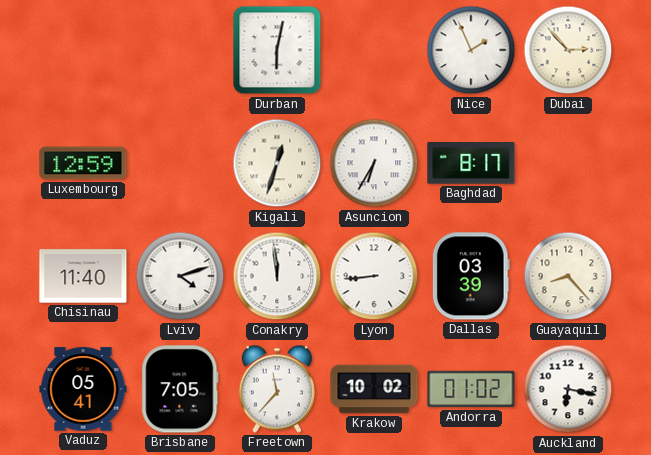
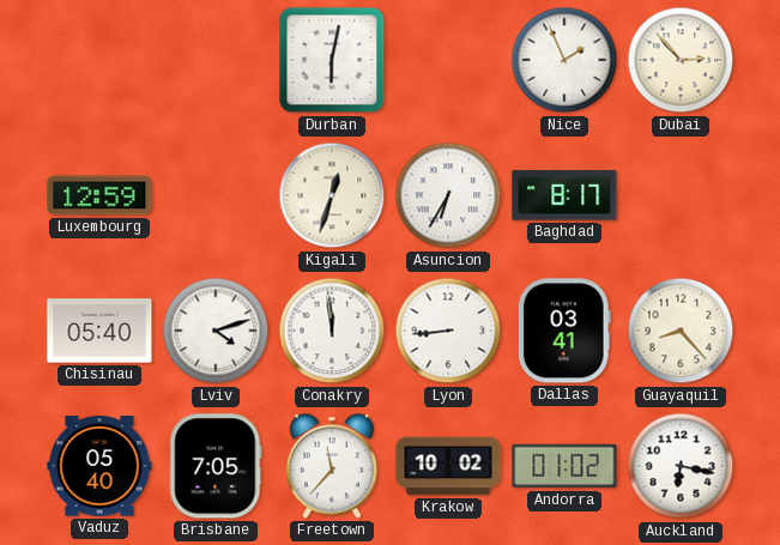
Chisinau: 11:40 -> 05:40
Dallas: 03:39 -> 03:41
Vaduz: 05:41 -> 05:40
